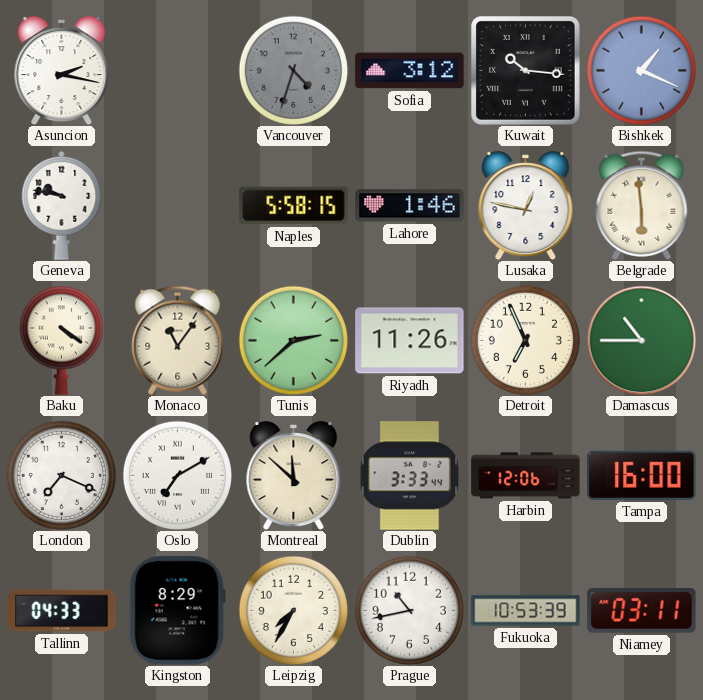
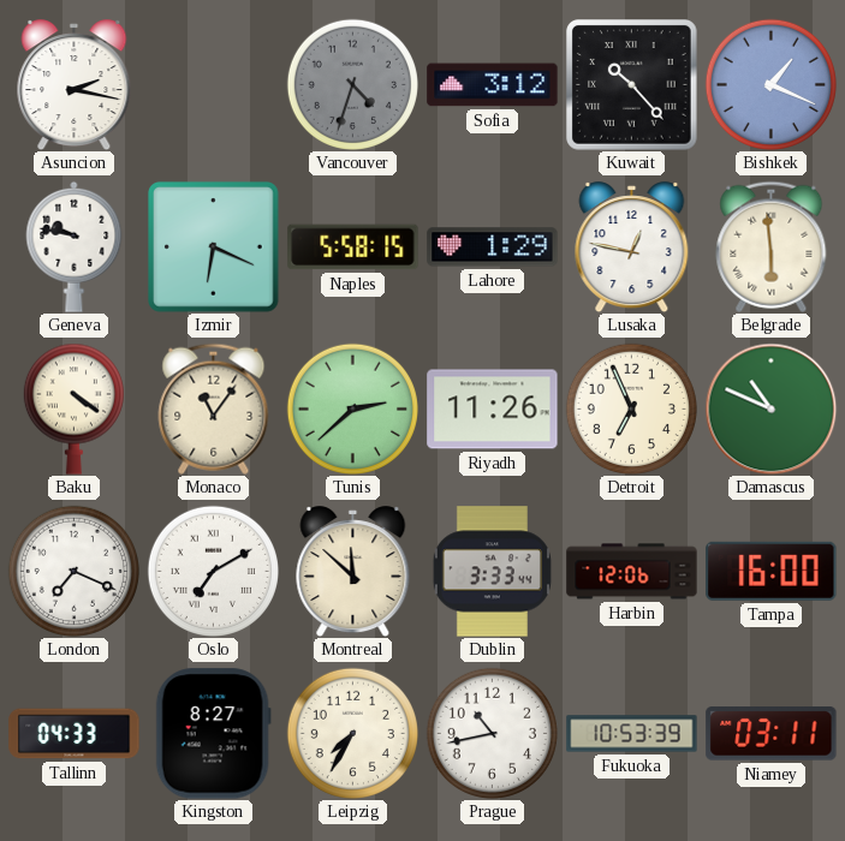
Kuwait: 10:16 -> 10:23
Izmir: none -> 6:19
Lahore: 1:46 -> 1:29
Damascus: 10:45 -> 10:49
Kingston: 8:29 -> 8:27
